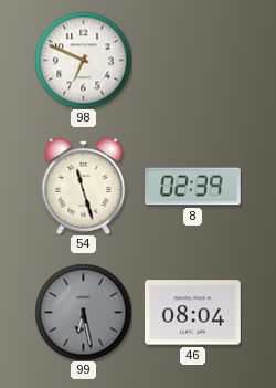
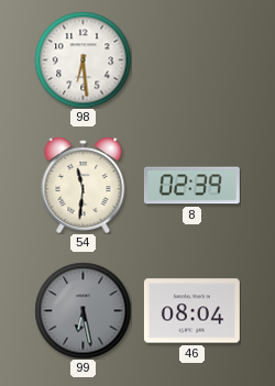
98: 6:49 -> 6:29
54: 11:27 -> 11:31
